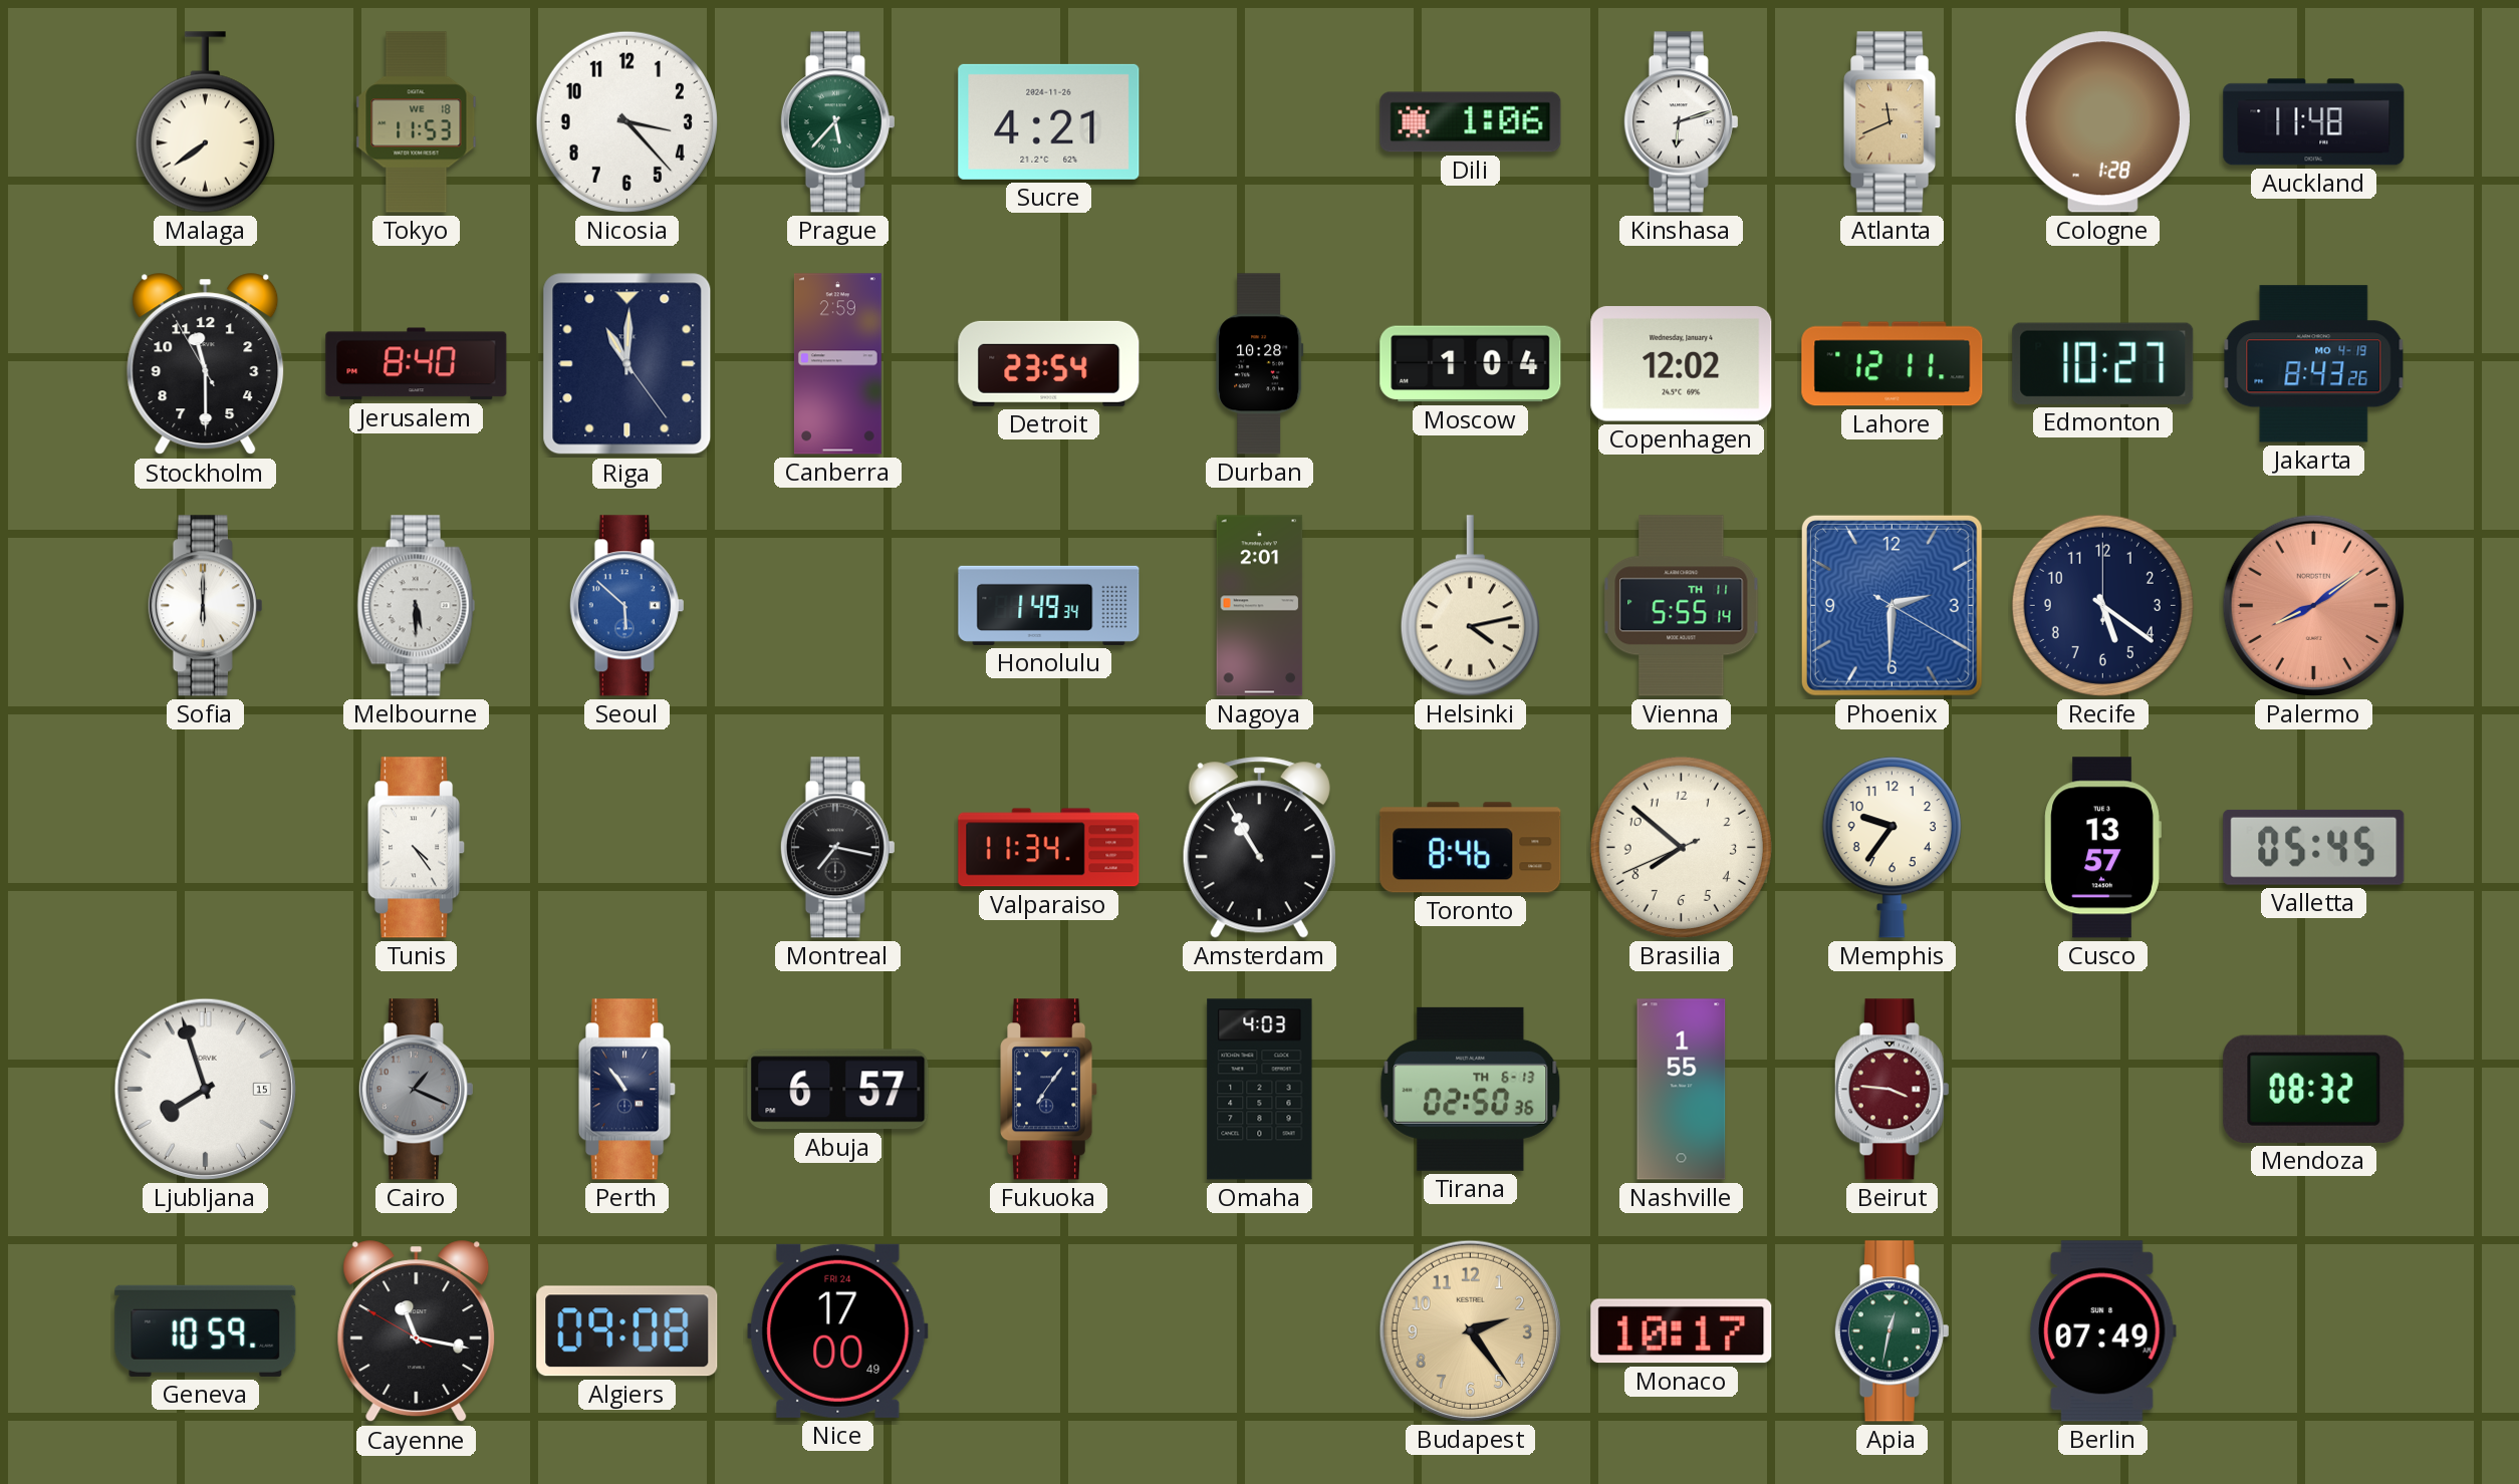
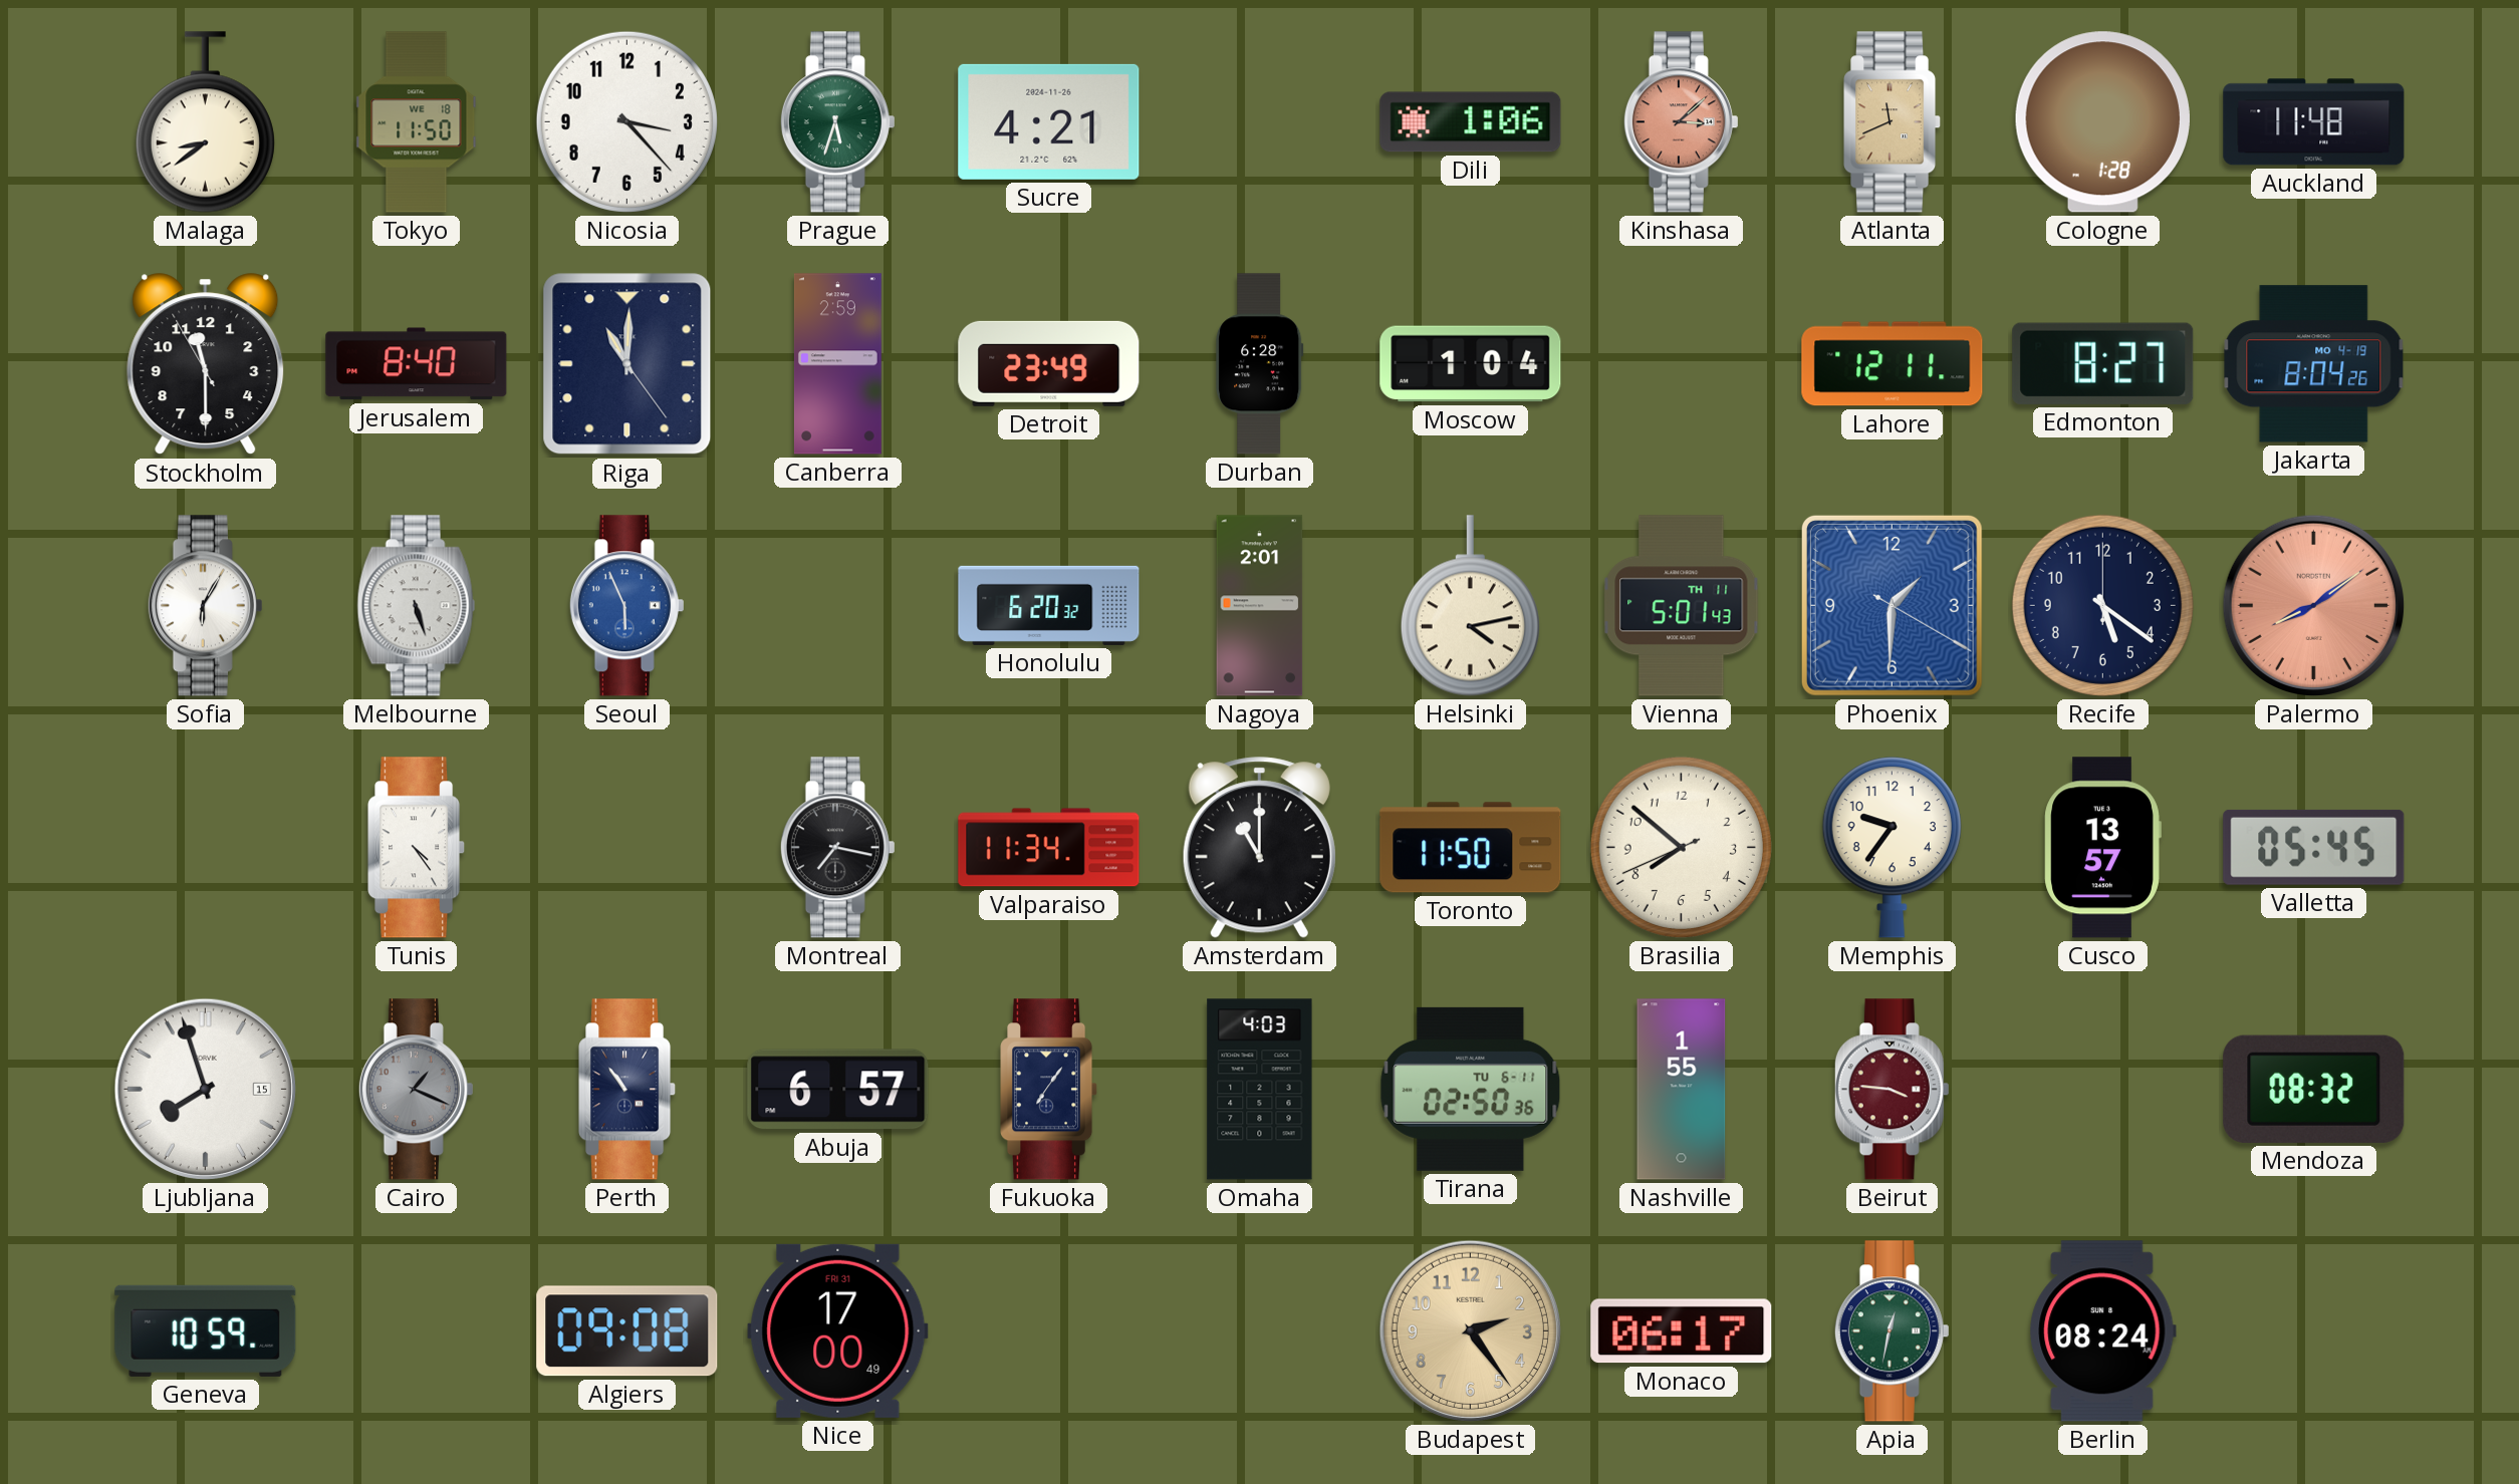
Malaga: 7:39 -> 8:39
Tokyo: 11:53 -> 11:50
Prague: 5:37 -> 5:33
Kinshasa: 6:12 -> 3:08
Kinshasa dial: white -> salmon
Detroit: 23:54 -> 23:49
Durban: 10:28 -> 6:28
Copenhagen: 12:02 -> none
Edmonton: 10:27 -> 8:27
Jakarta: 8:43 -> 8:04
Sofia: 6:00 -> 6:05
Melbourne: 5:30 -> 5:27
Seoul: 5:52 -> 5:56
Honolulu: 1:49 -> 6:20
Vienna: 5:55 -> 5:01
Phoenix: 2:30 -> 1:30
Amsterdam: 10:55 -> 11:00
Toronto: 8:46 -> 11:50
Tirana date: TH 6-13 -> TU 6-11
Cayenne: 11:16 -> none
Nice date: FRI 24 -> FRI 31
Monaco: 10:17 -> 06:17
Berlin: 07:49 -> 08:24
